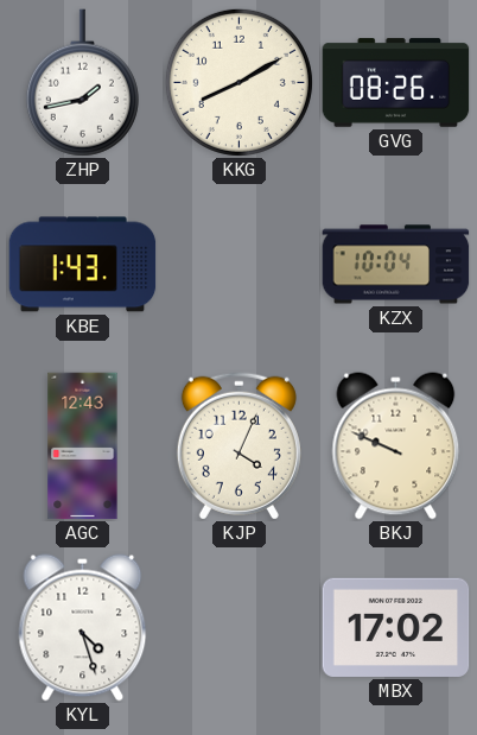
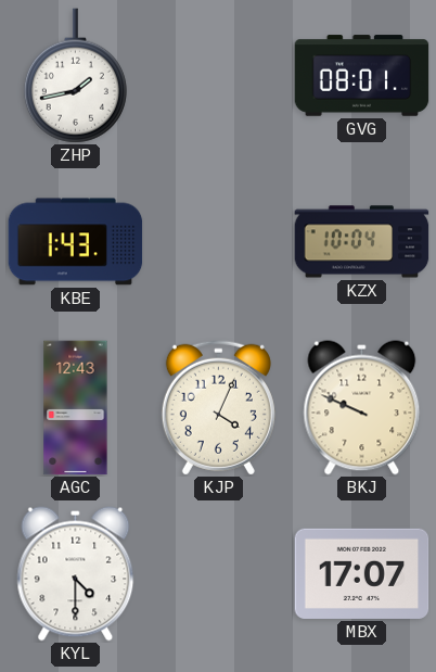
KKG: 8:10 -> none
GVG: 08:26 -> 08:01
KYL: 4:27 -> 4:30
MBX: 17:02 -> 17:07
